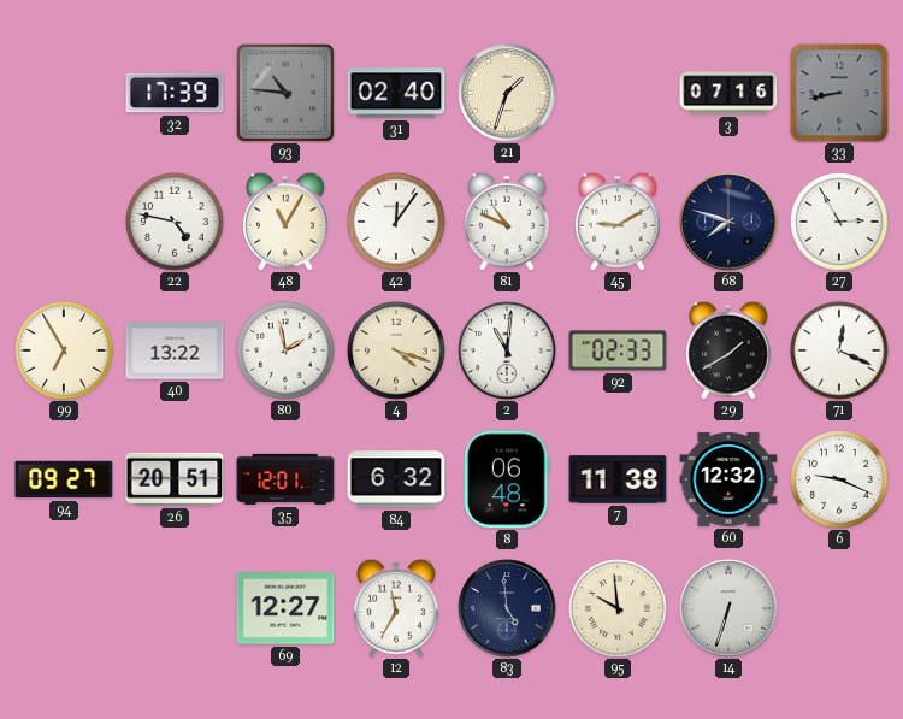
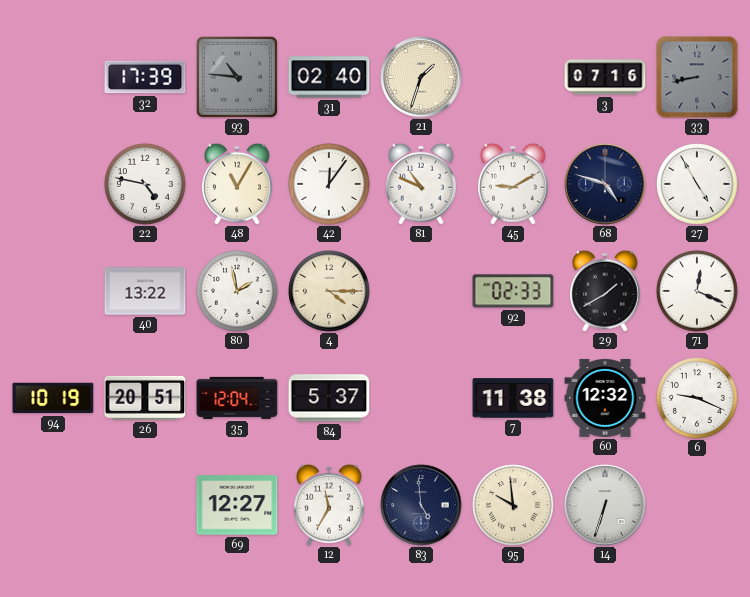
68: 7:48 -> 4:48
27: 2:55 -> 4:55
99: 6:55 -> none
4: 4:18 -> 4:15
2: 11:01 -> none
94: 09:27 -> 10:19
35: 12:01 -> 12:04
84: 6:32 -> 5:37
8: 06:48 -> none
